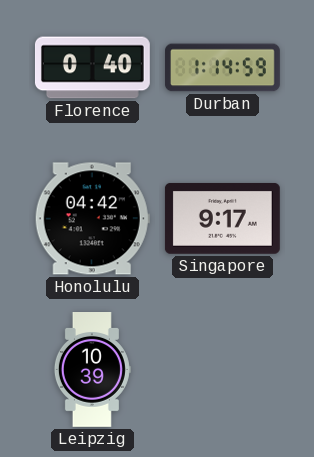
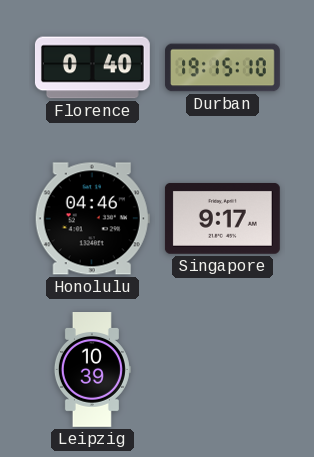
Durban: 1:14 -> 19:15
Honolulu: 04:42 -> 04:46
